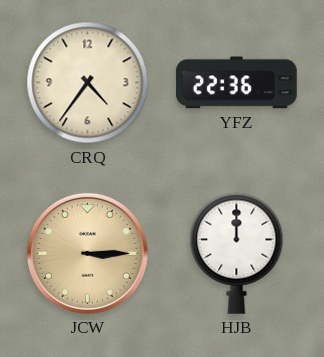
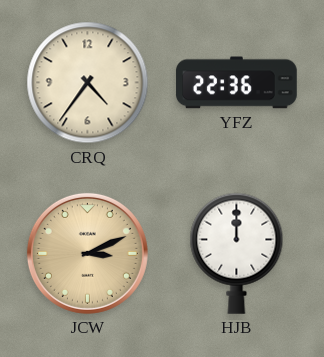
JCW: 3:15 -> 3:11
